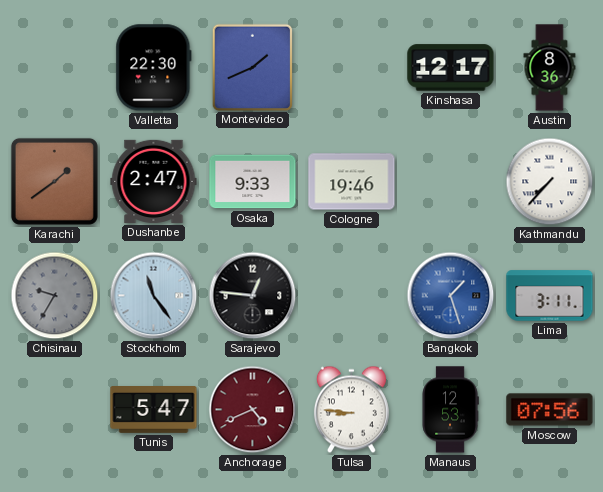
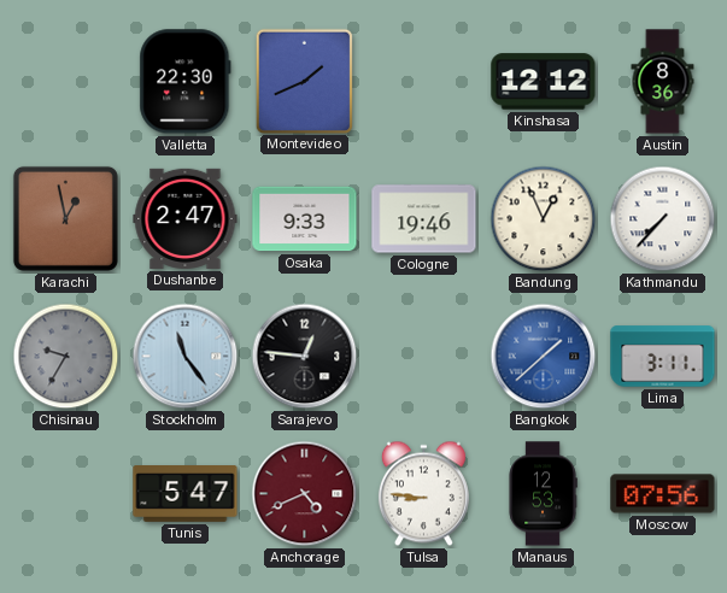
Kinshasa: 12:17 -> 12:12
Karachi: 1:39 -> 12:58
Bandung: none -> 12:56
Bangkok: 1:27 -> 1:38
